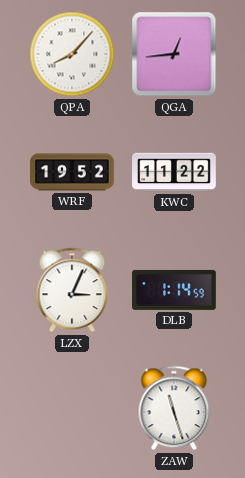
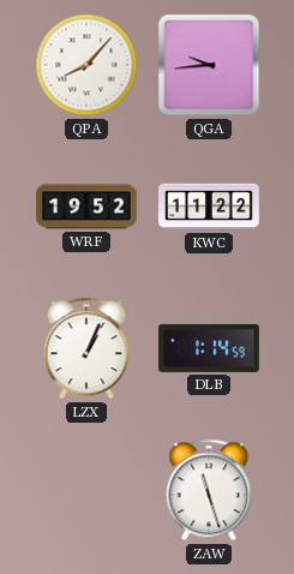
QGA: 12:44 -> 9:44
LZX: 3:04 -> 1:04
